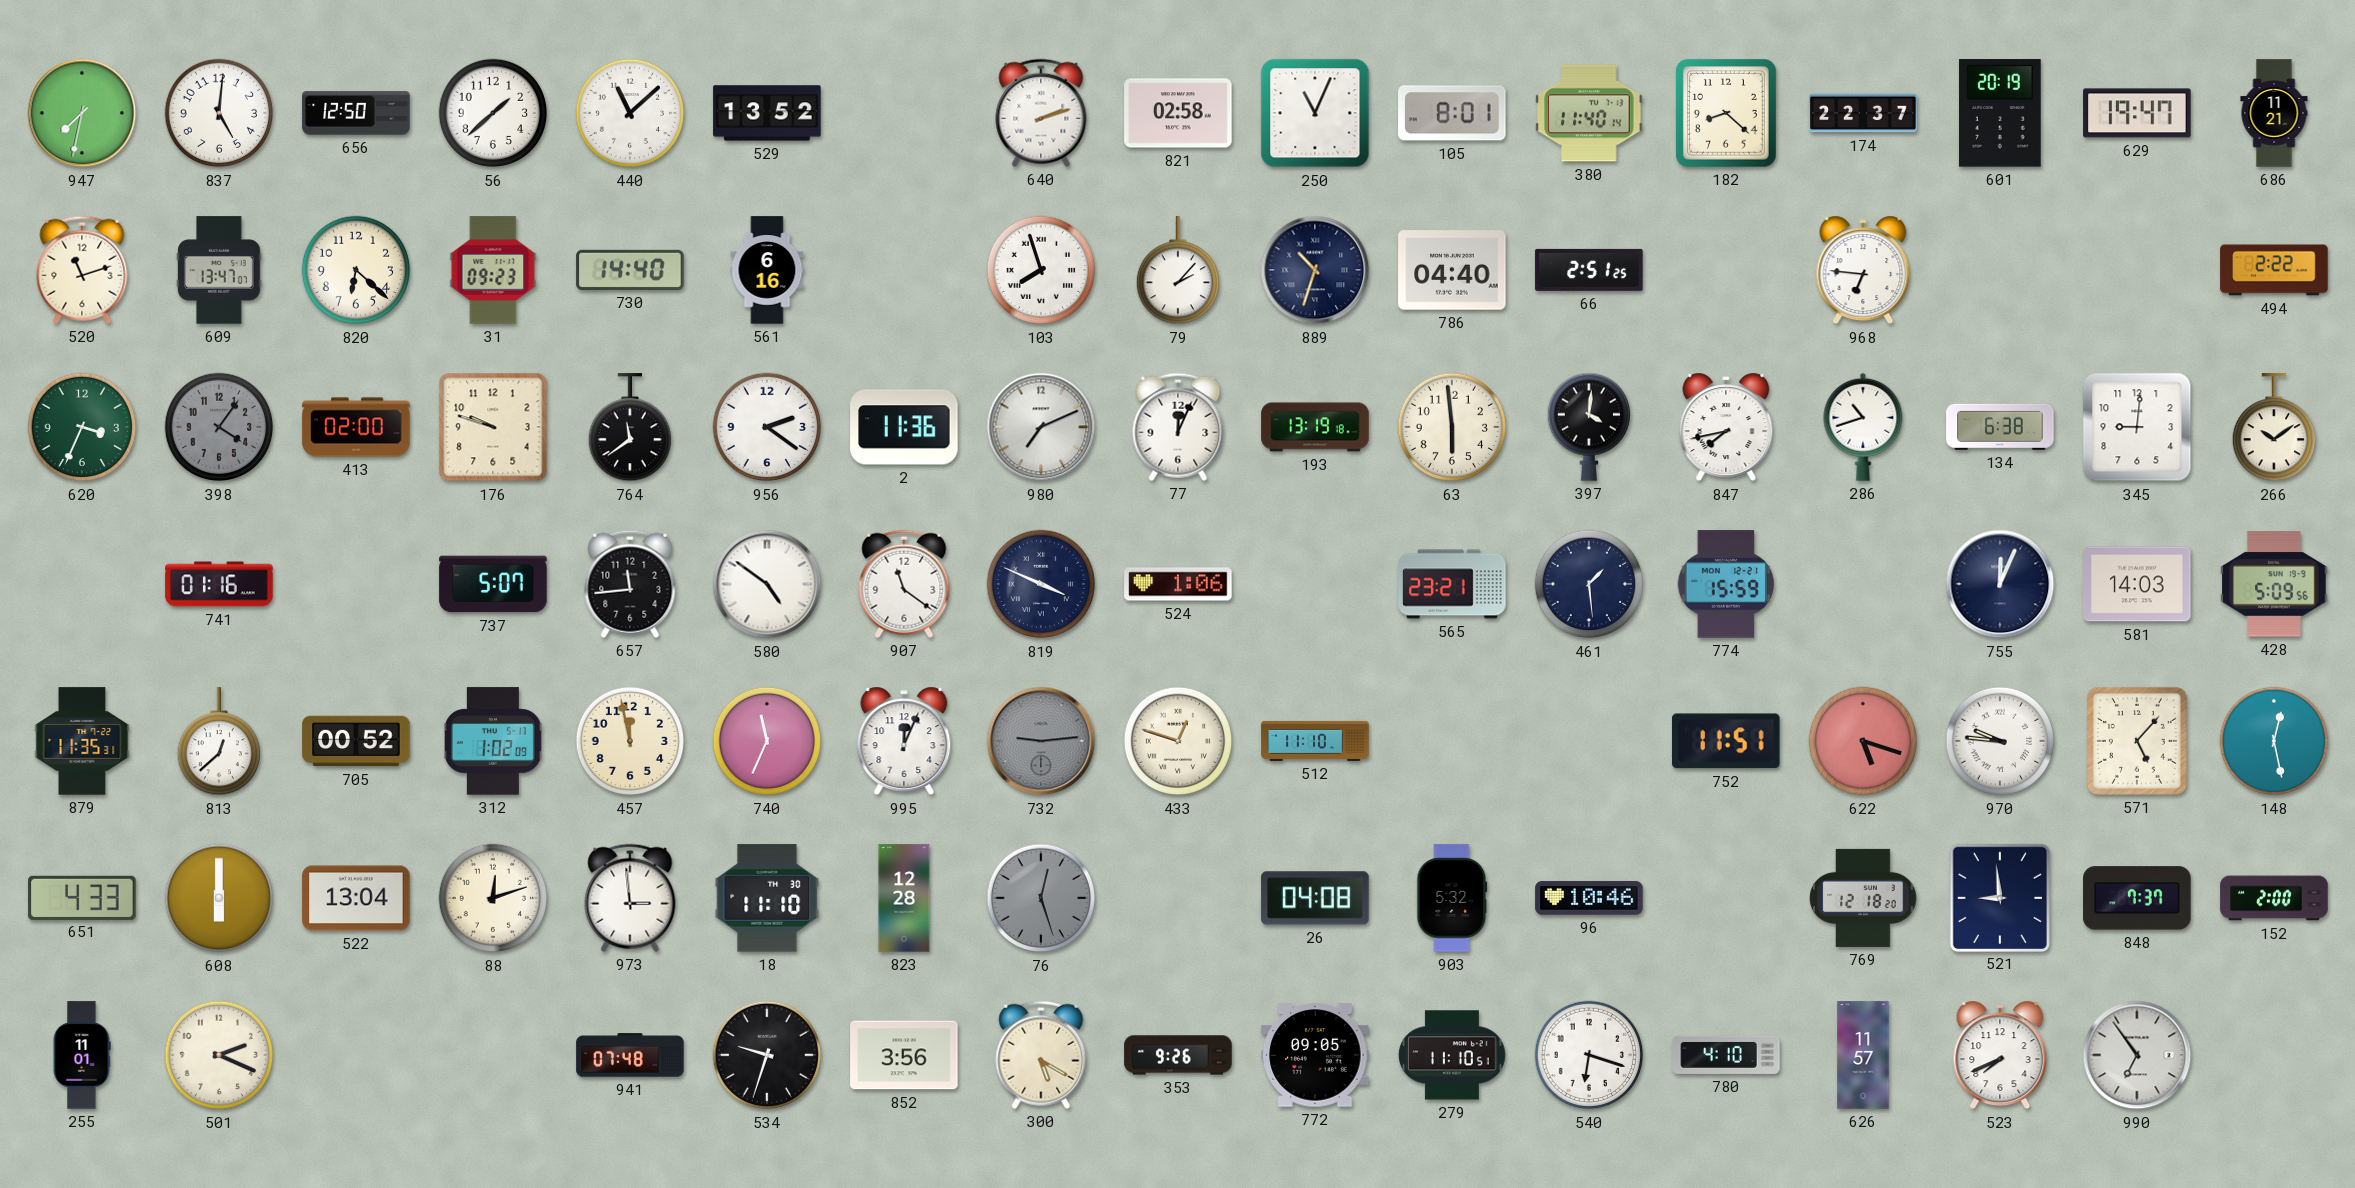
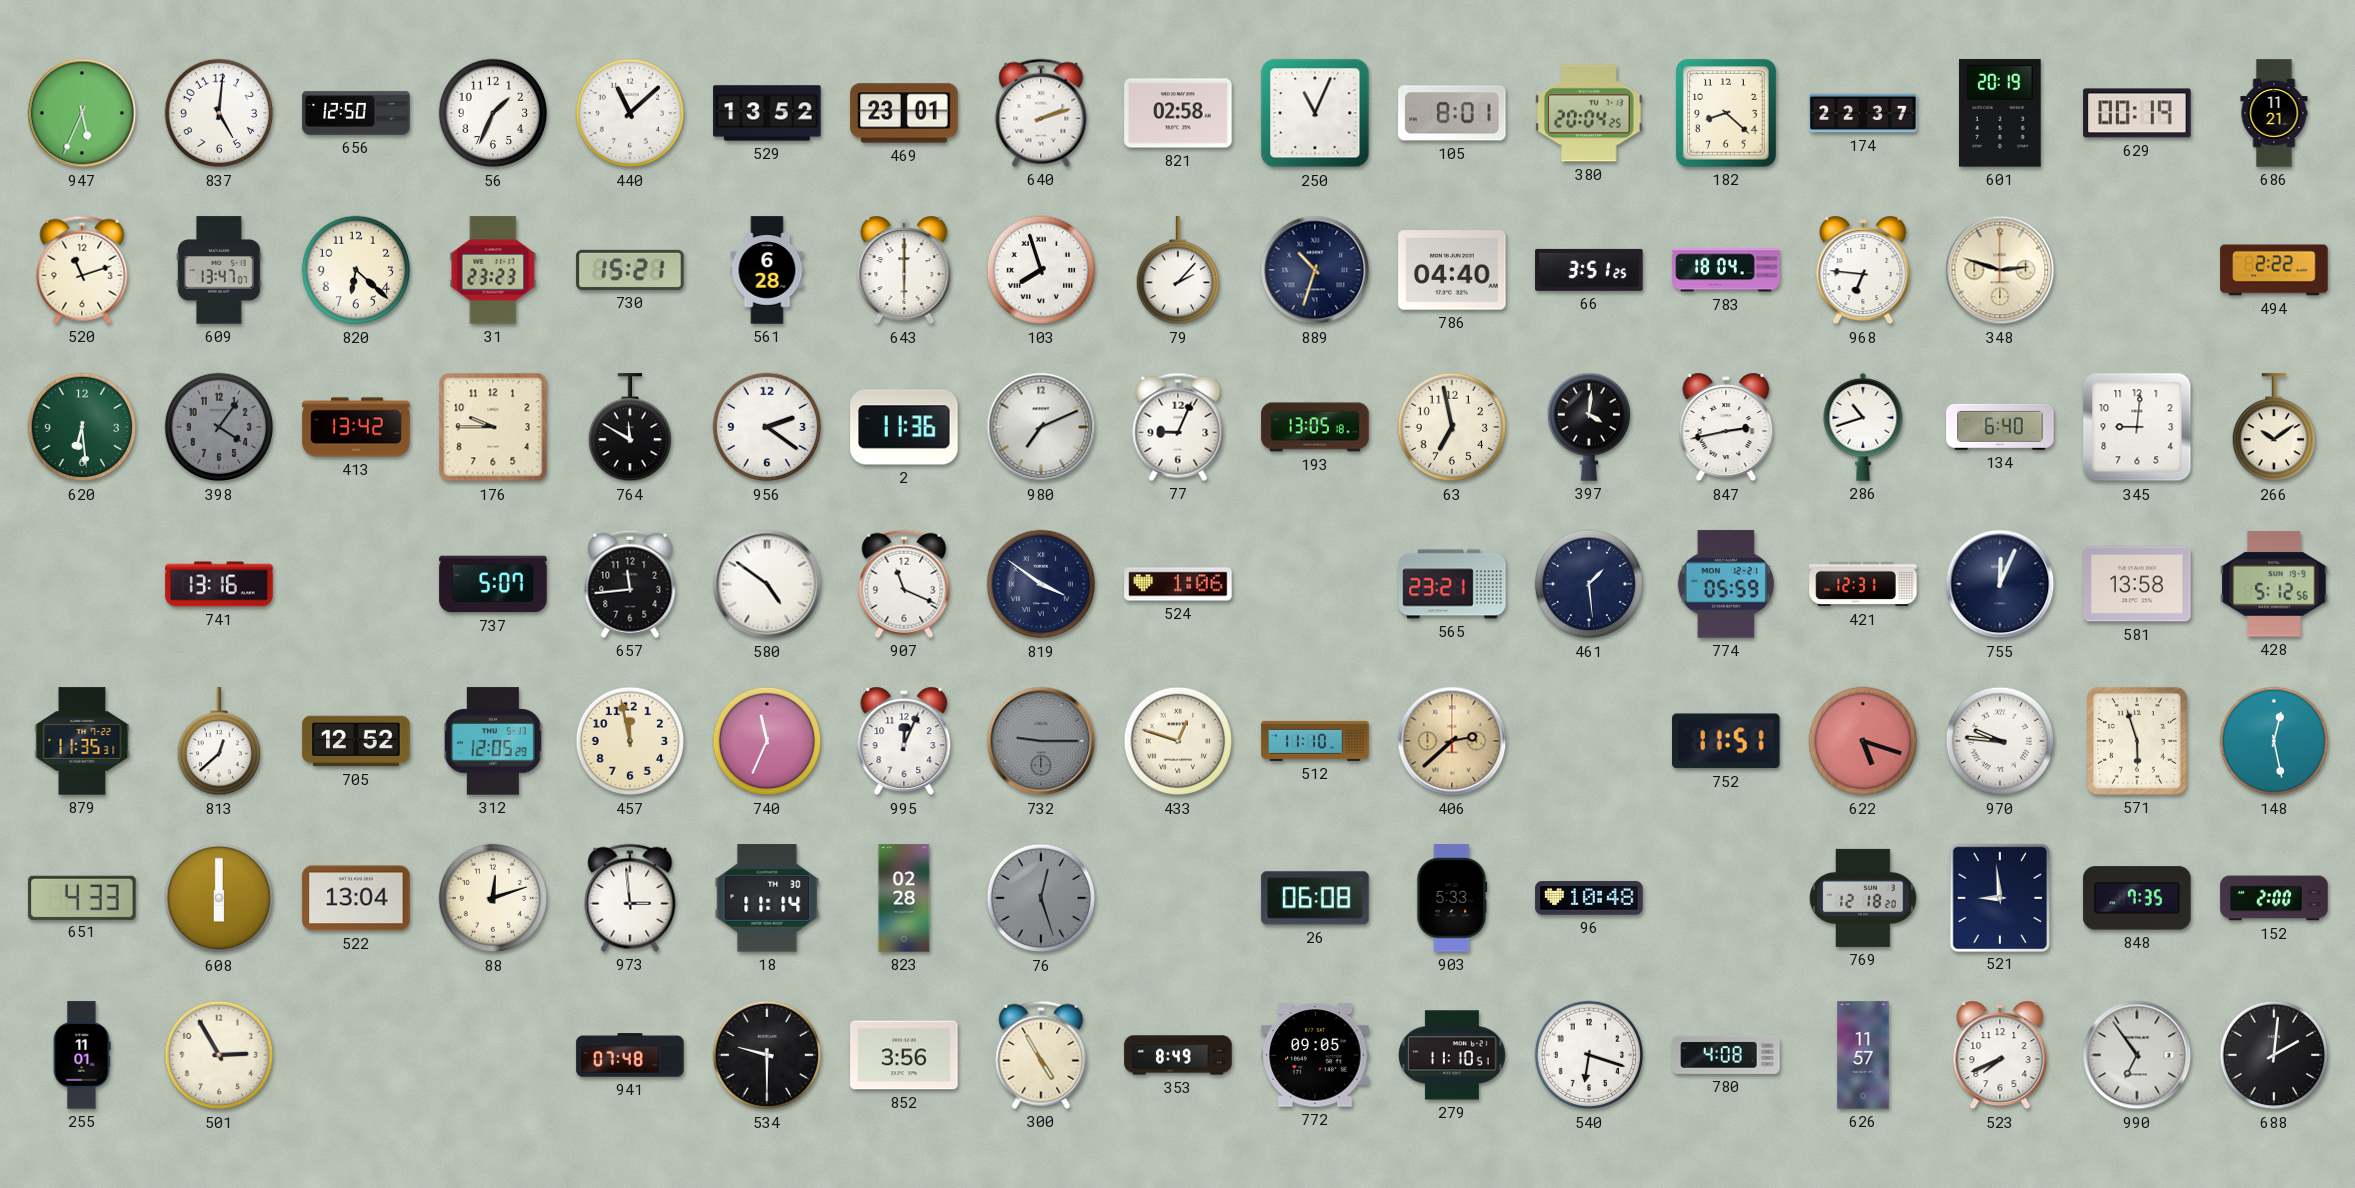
947: 7:32 -> 5:34
56: 1:38 -> 1:34
469: none -> 23:01
380: 11:40 -> 20:04
629: 19:47 -> 00:19
31: 09:23 -> 23:23
730: 14:40 -> 15:21
561: 6:16 -> 6:28
643: none -> 6:00
66: 2:51 -> 3:51
783: none -> 18:04
348: none -> 2:48
620: 3:34 -> 6:29
413: 02:00 -> 13:42
176: 9:48 -> 9:45
764: 11:39 -> 11:50
77: 12:04 -> 9:04
193: 13:19 -> 13:05
63: 5:59 -> 6:58
847: 7:43 -> 2:43
134: 6:38 -> 6:40
741: 01:16 -> 13:16
907: 11:21 -> 11:19
819: 3:49 -> 3:51
774: 15:59 -> 05:59
421: none -> 12:31
581: 14:03 -> 13:58
428: 5:09 -> 5:12
705: 00:52 -> 12:52
312: 1:02 -> 12:05
732: 9:14 -> 9:15
406: none -> 2:38
571: 5:07 -> 5:57
18: 11:10 -> 11:14
823: 12:28 -> 02:28
26: 04:08 -> 06:08
903: 5:32 -> 5:33
96: 10:46 -> 10:48
848: 7:37 -> 7:35
501: 2:19 -> 2:55
534: 9:33 -> 9:30
300: 5:20 -> 4:55
353: 9:26 -> 8:49
780: 4:10 -> 4:08
688: none -> 2:01
